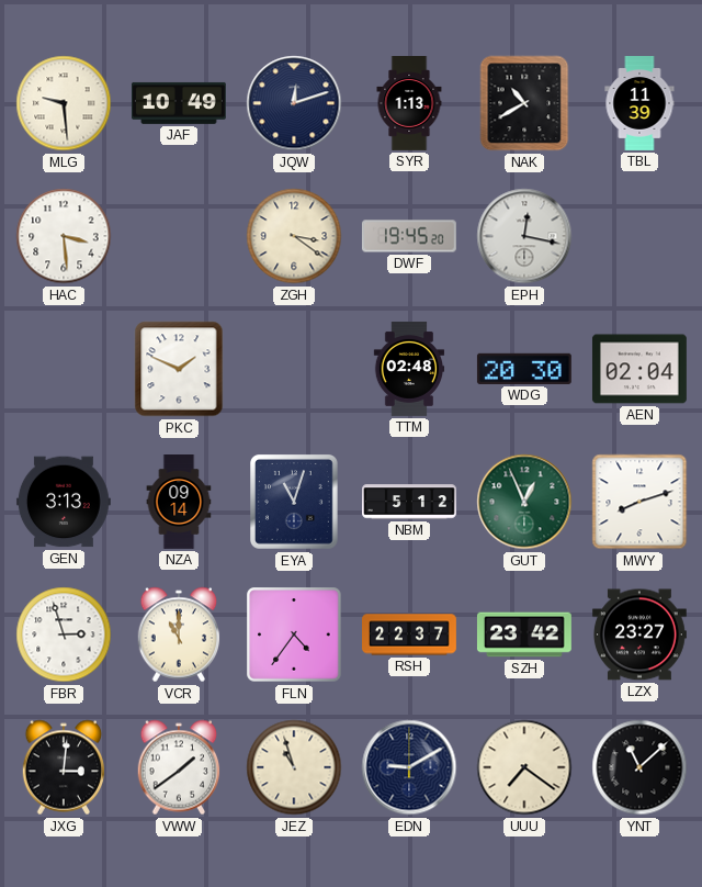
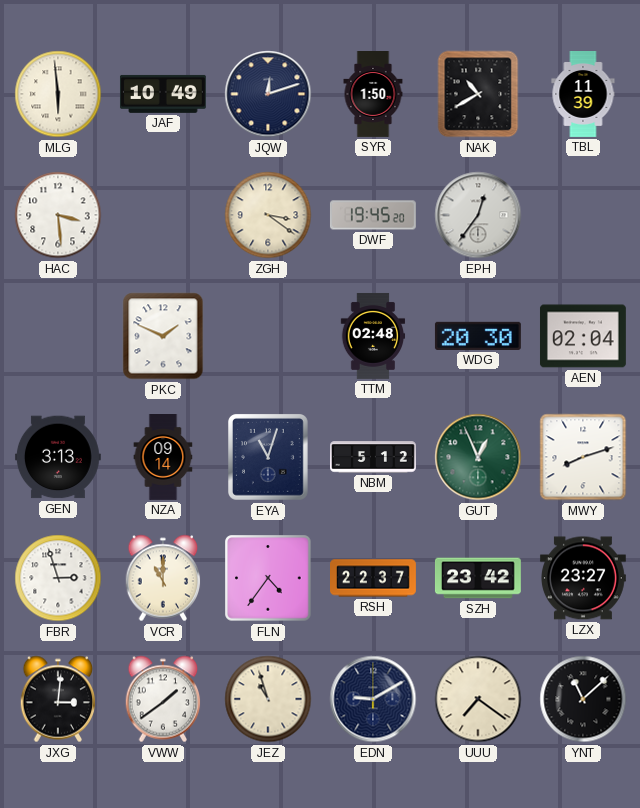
MLG: 9:29 -> 5:59
SYR: 1:13 -> 1:50
EPH: 12:17 -> 12:36
